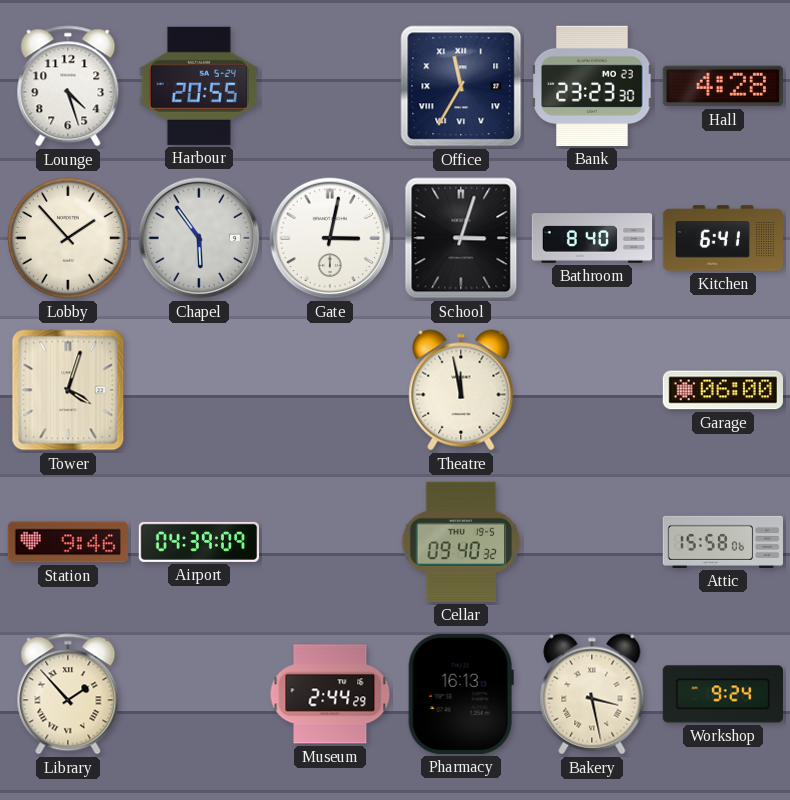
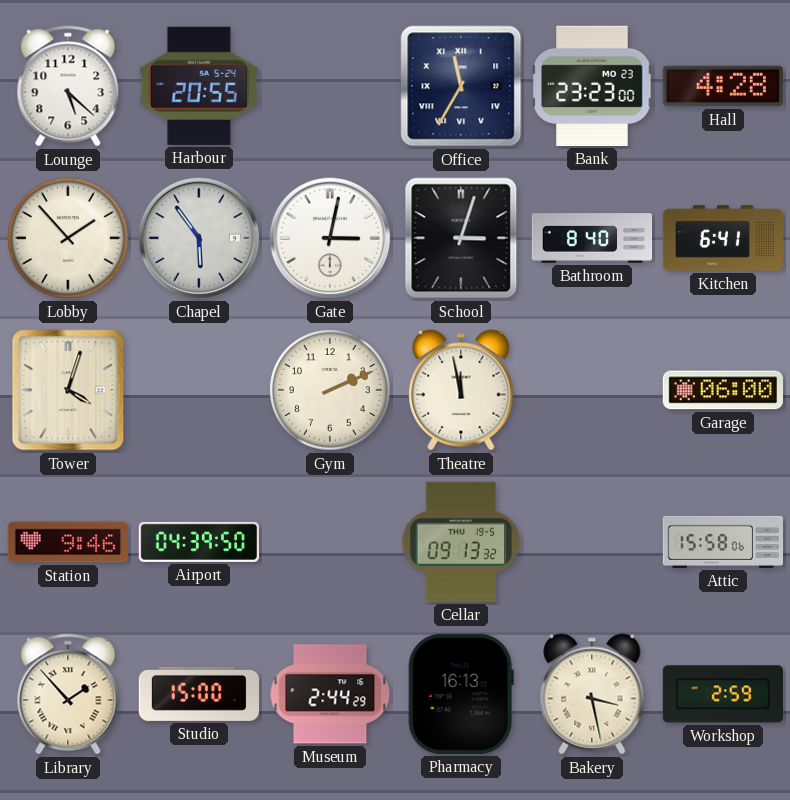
Lounge: 4:27 -> 5:22
Bank: 23:23:30 -> 23:23:00
Gym: none -> 2:11
Airport: 04:39:09 -> 04:39:50
Cellar: 09:40 -> 09:13
Studio: none -> 15:00
Workshop: 9:24 -> 2:59
